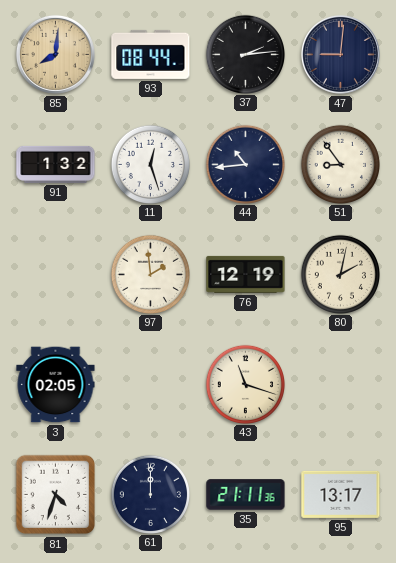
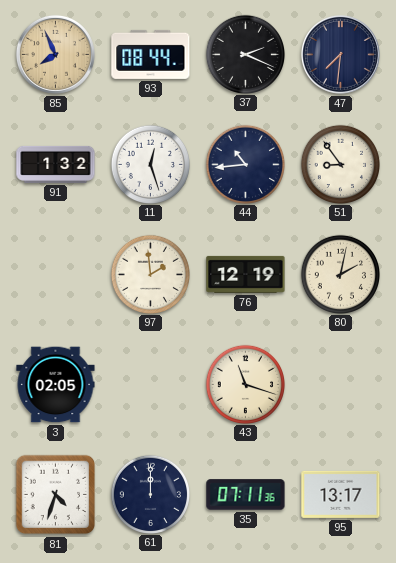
85: 8:01 -> 7:56
37: 2:14 -> 2:19
47: 9:01 -> 7:31
35: 21:11 -> 07:11
